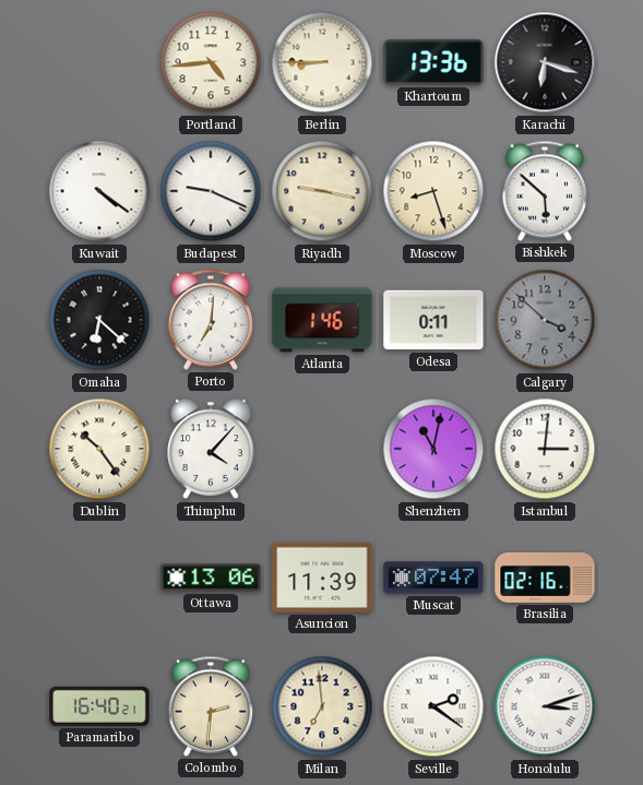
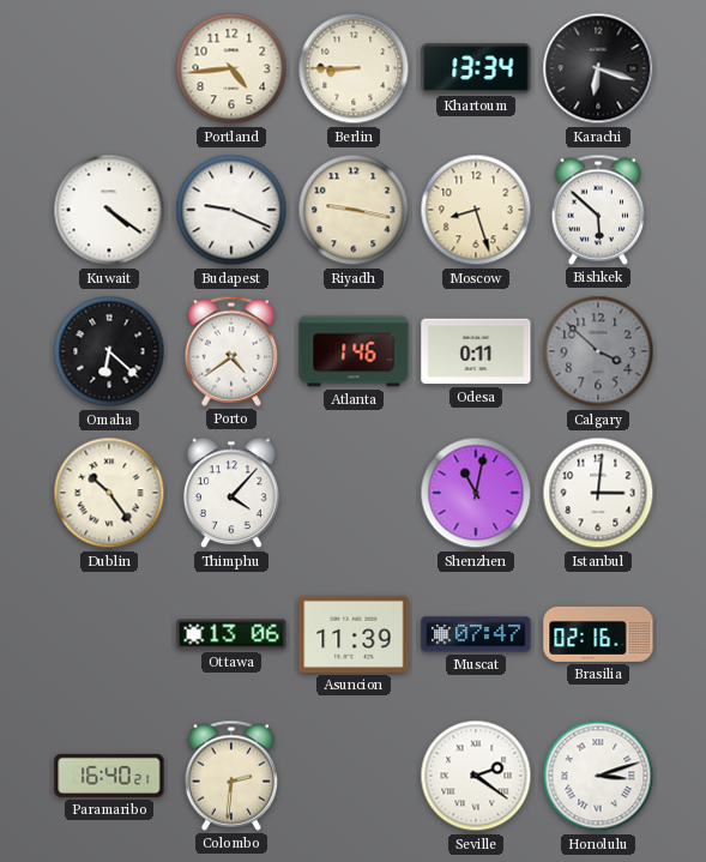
Khartoum: 13:36 -> 13:34
Porto: 7:01 -> 4:39
Milan: 6:59 -> none
